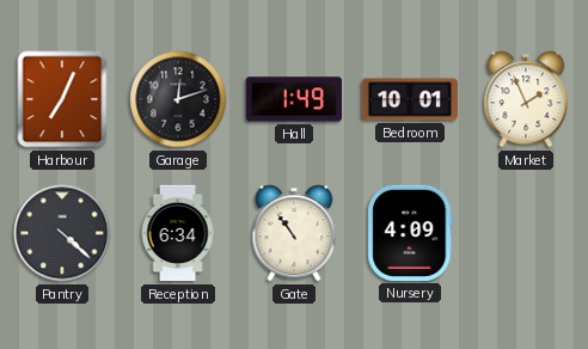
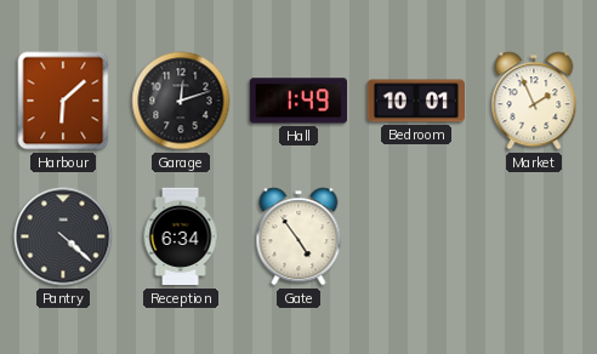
Harbour: 7:04 -> 6:08
Gate: 10:54 -> 4:54
Nursery: 4:09 -> none
